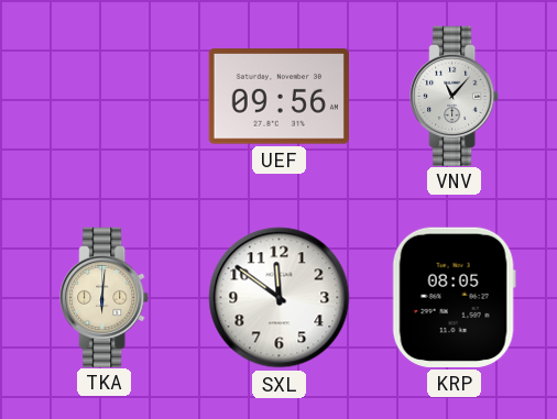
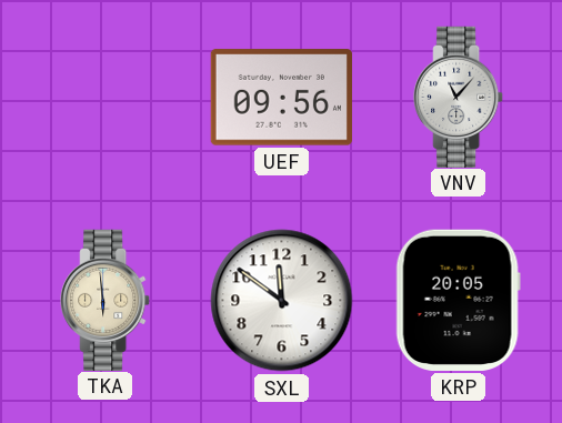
TKA: 6:01 -> 5:59
KRP: 08:05 -> 20:05
